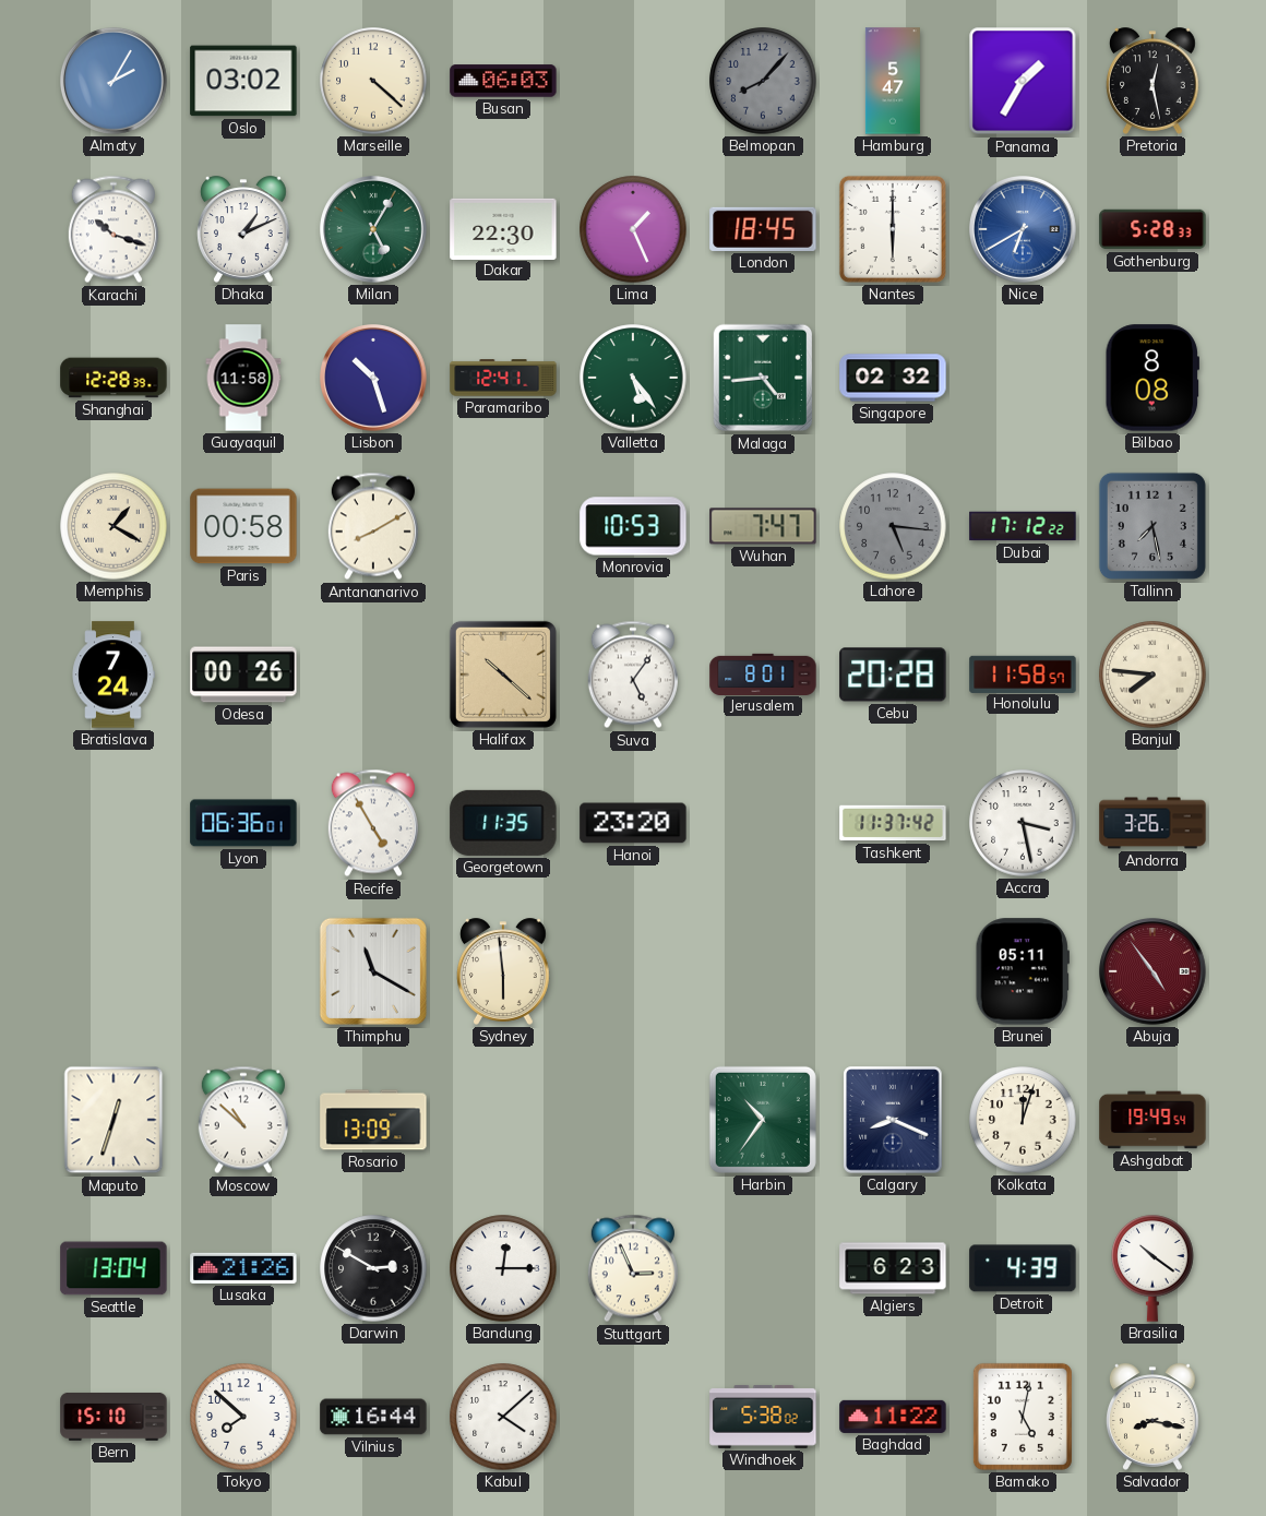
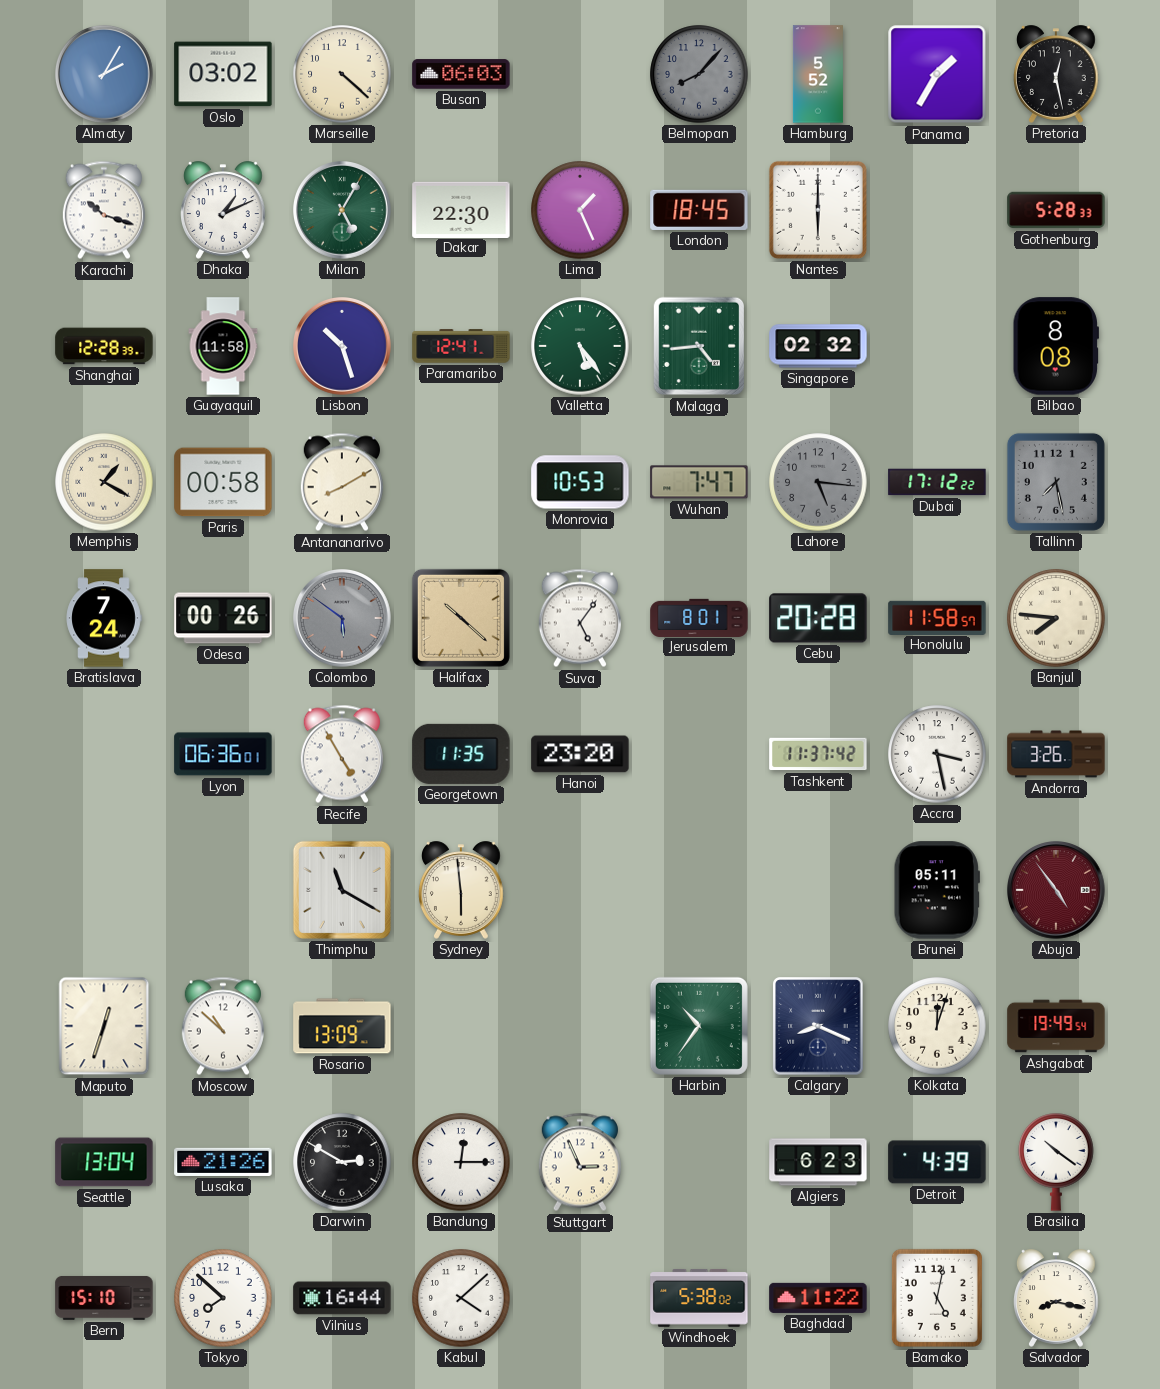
Hamburg: 5:47 -> 5:52
Nice: 6:40 -> none
Colombo: none -> 5:51
